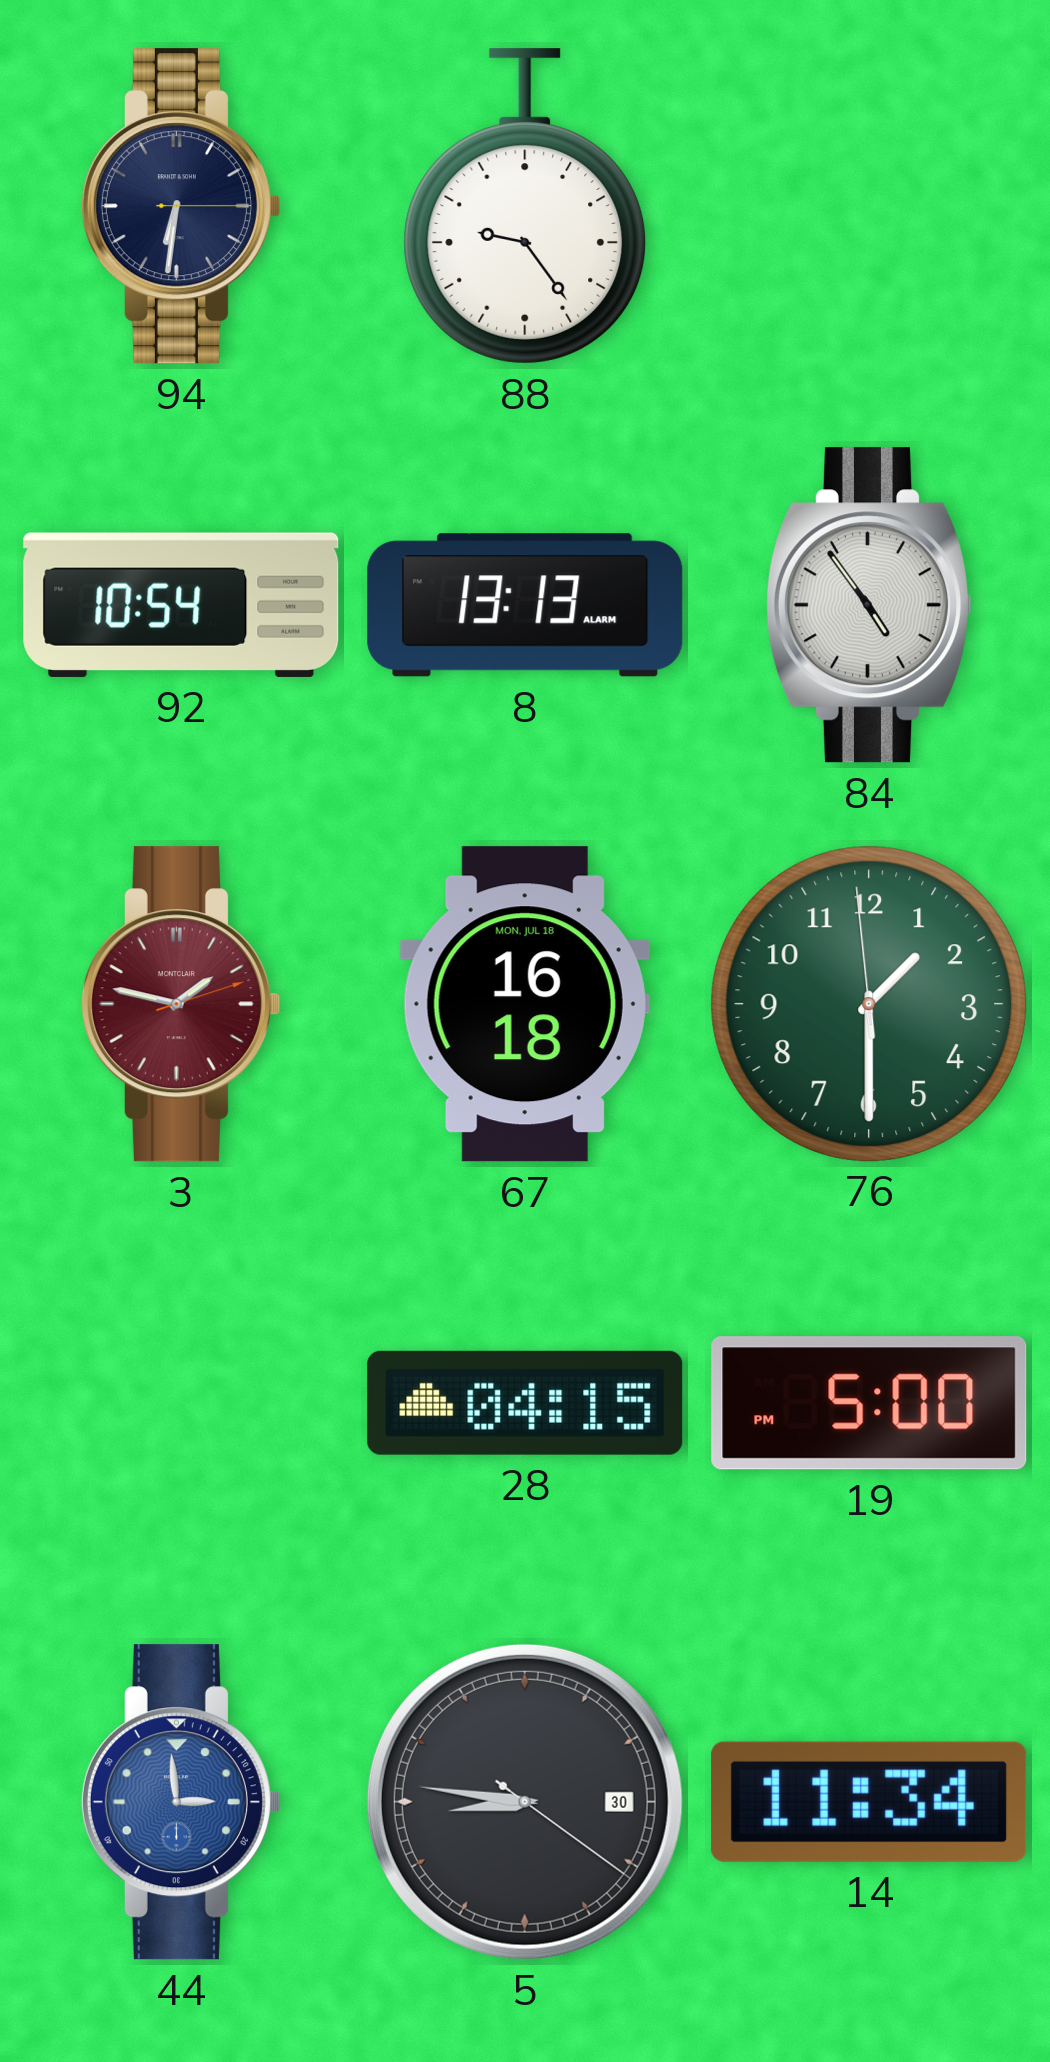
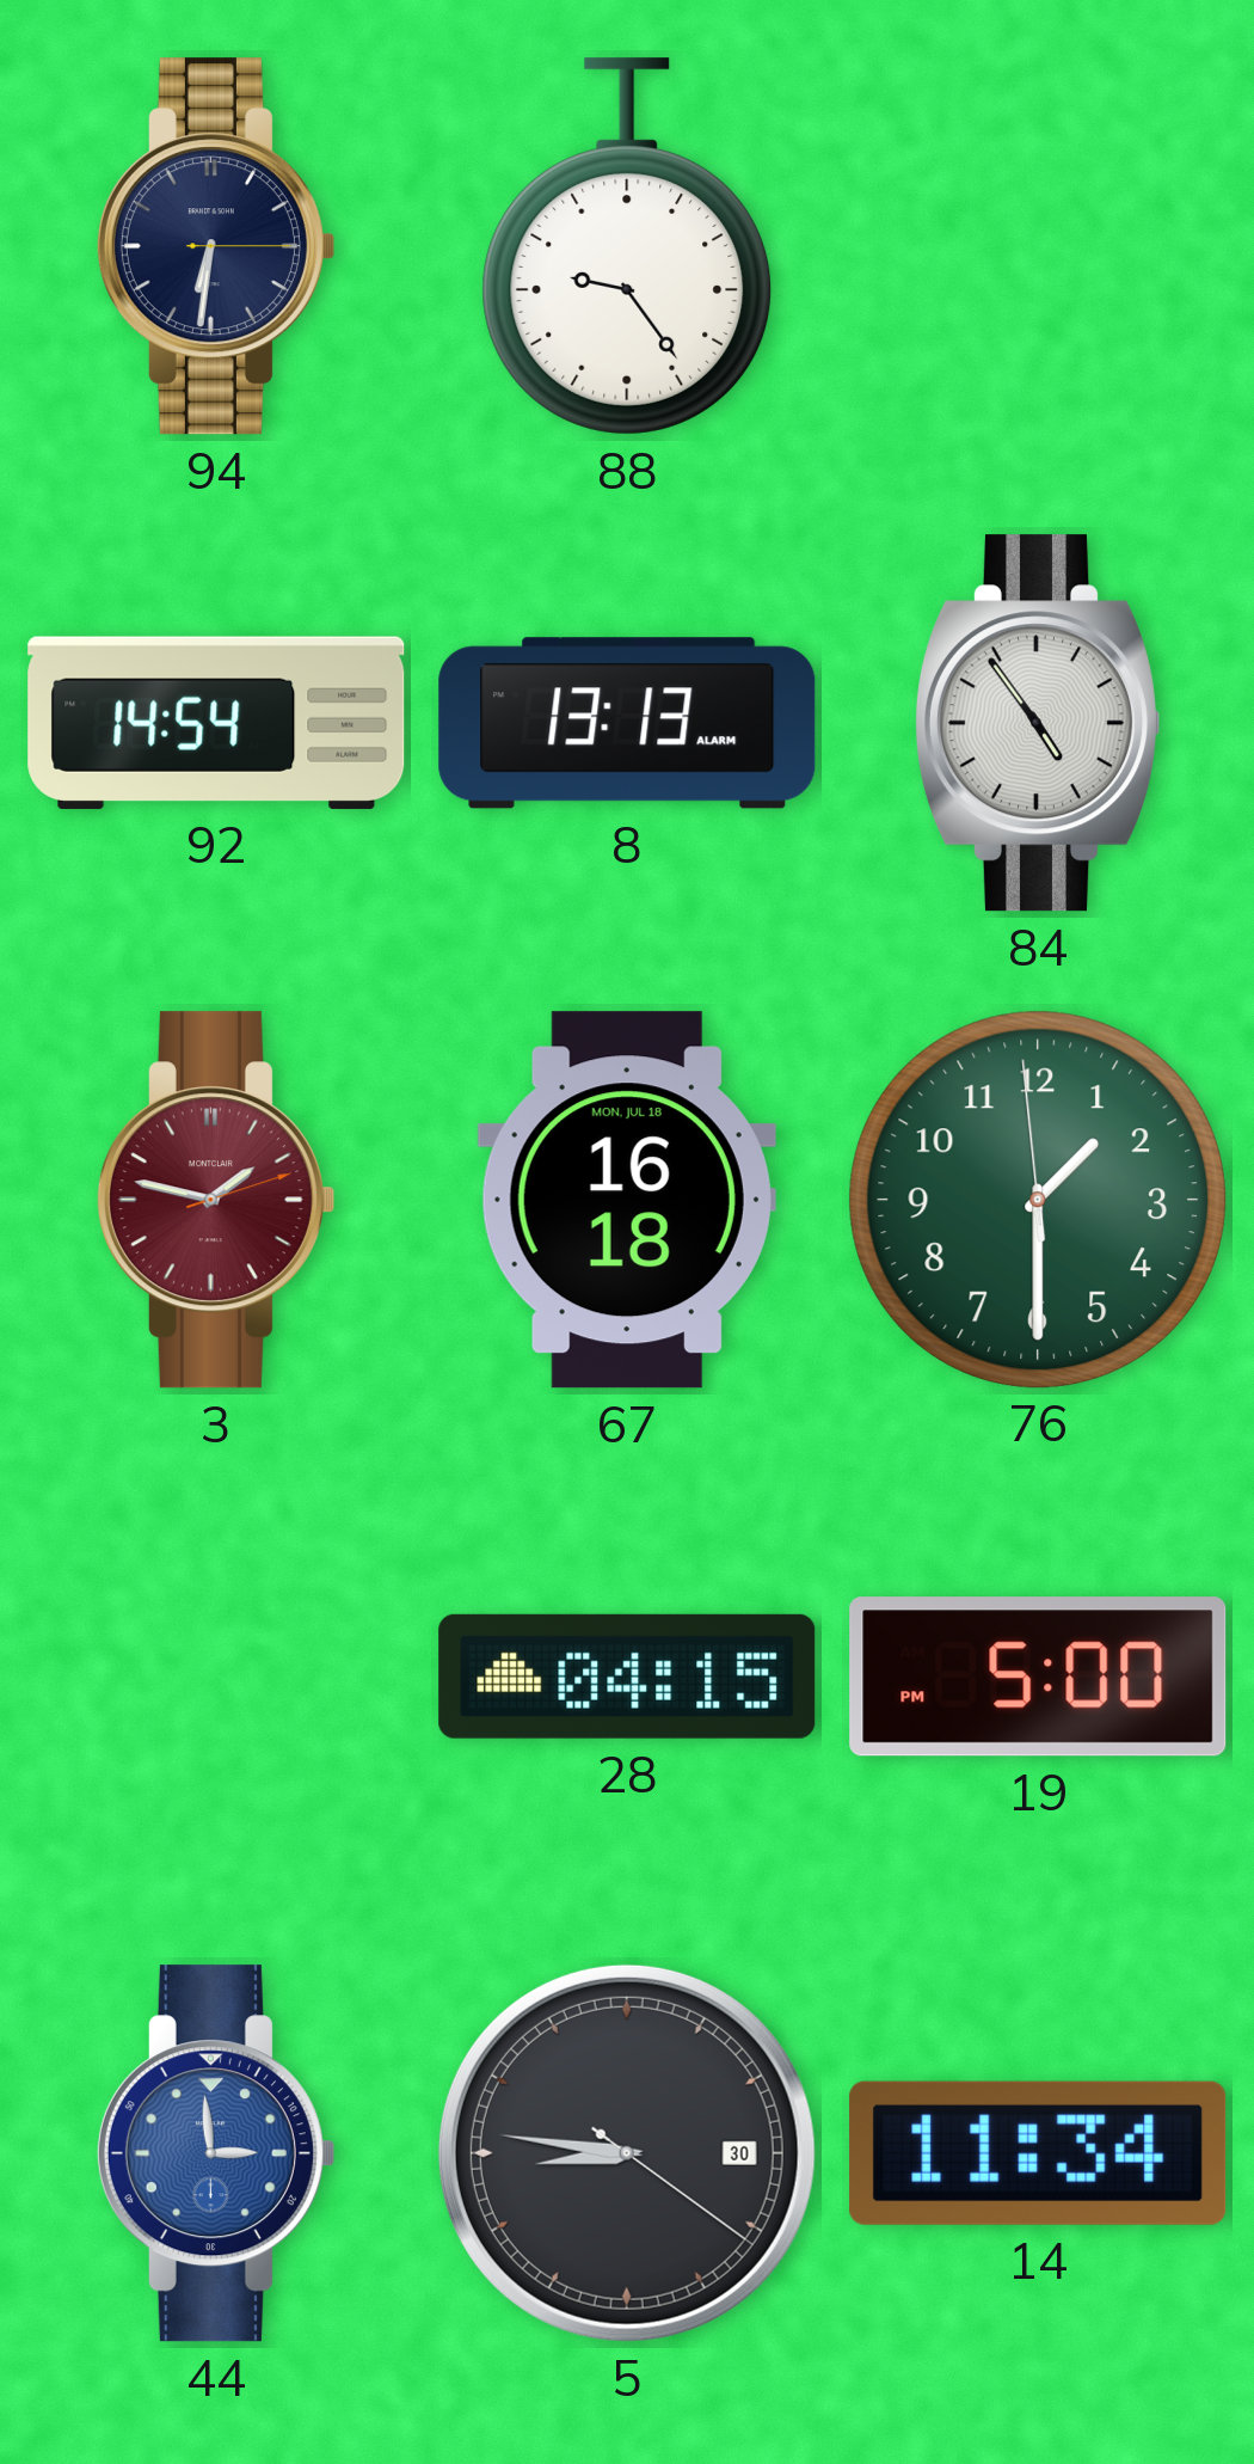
92: 10:54 -> 14:54
